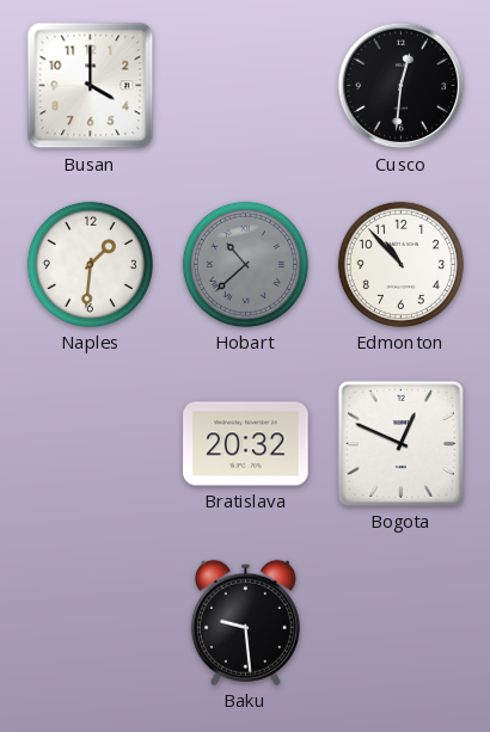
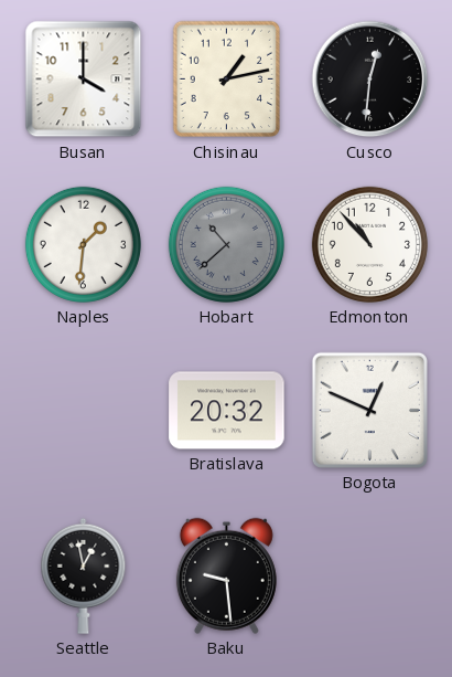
Chisinau: none -> 1:13
Seattle: none -> 12:58
